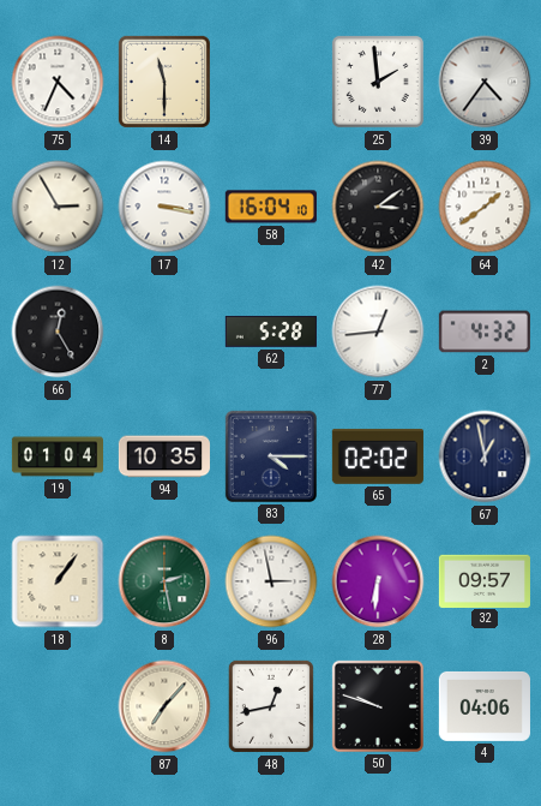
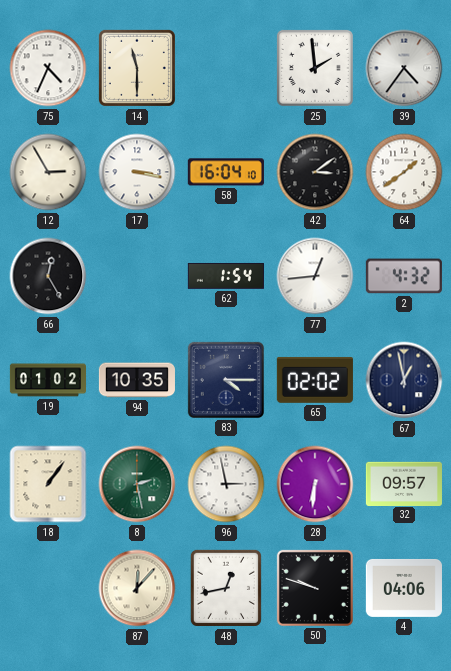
62: 5:28 -> 1:54
19: 01:04 -> 01:02
87: 7:07 -> 12:07
